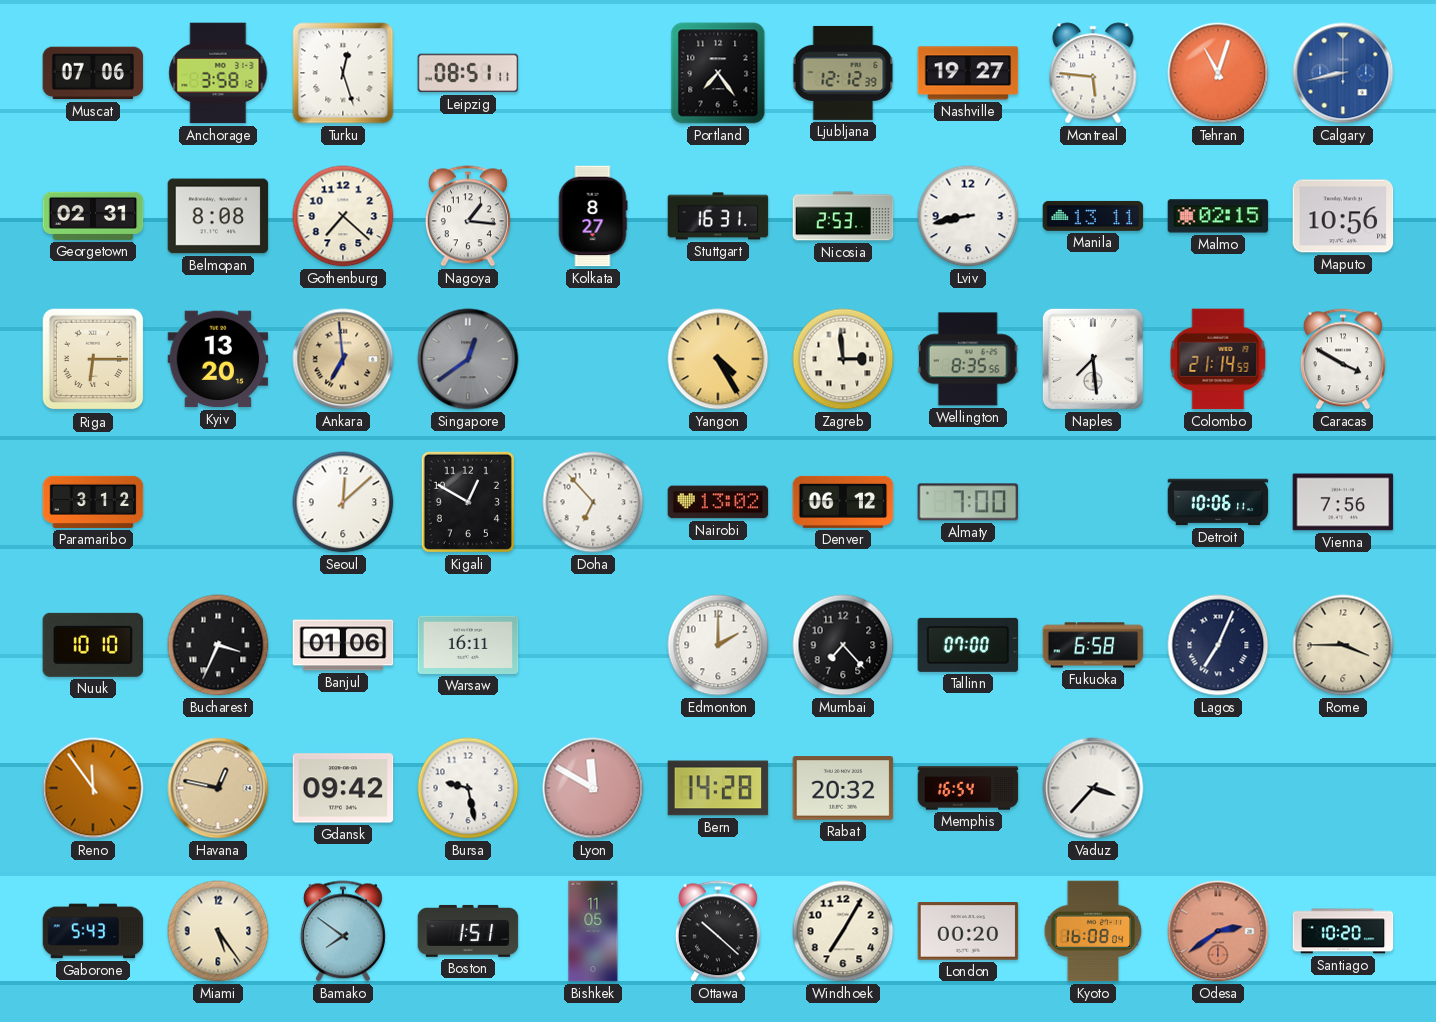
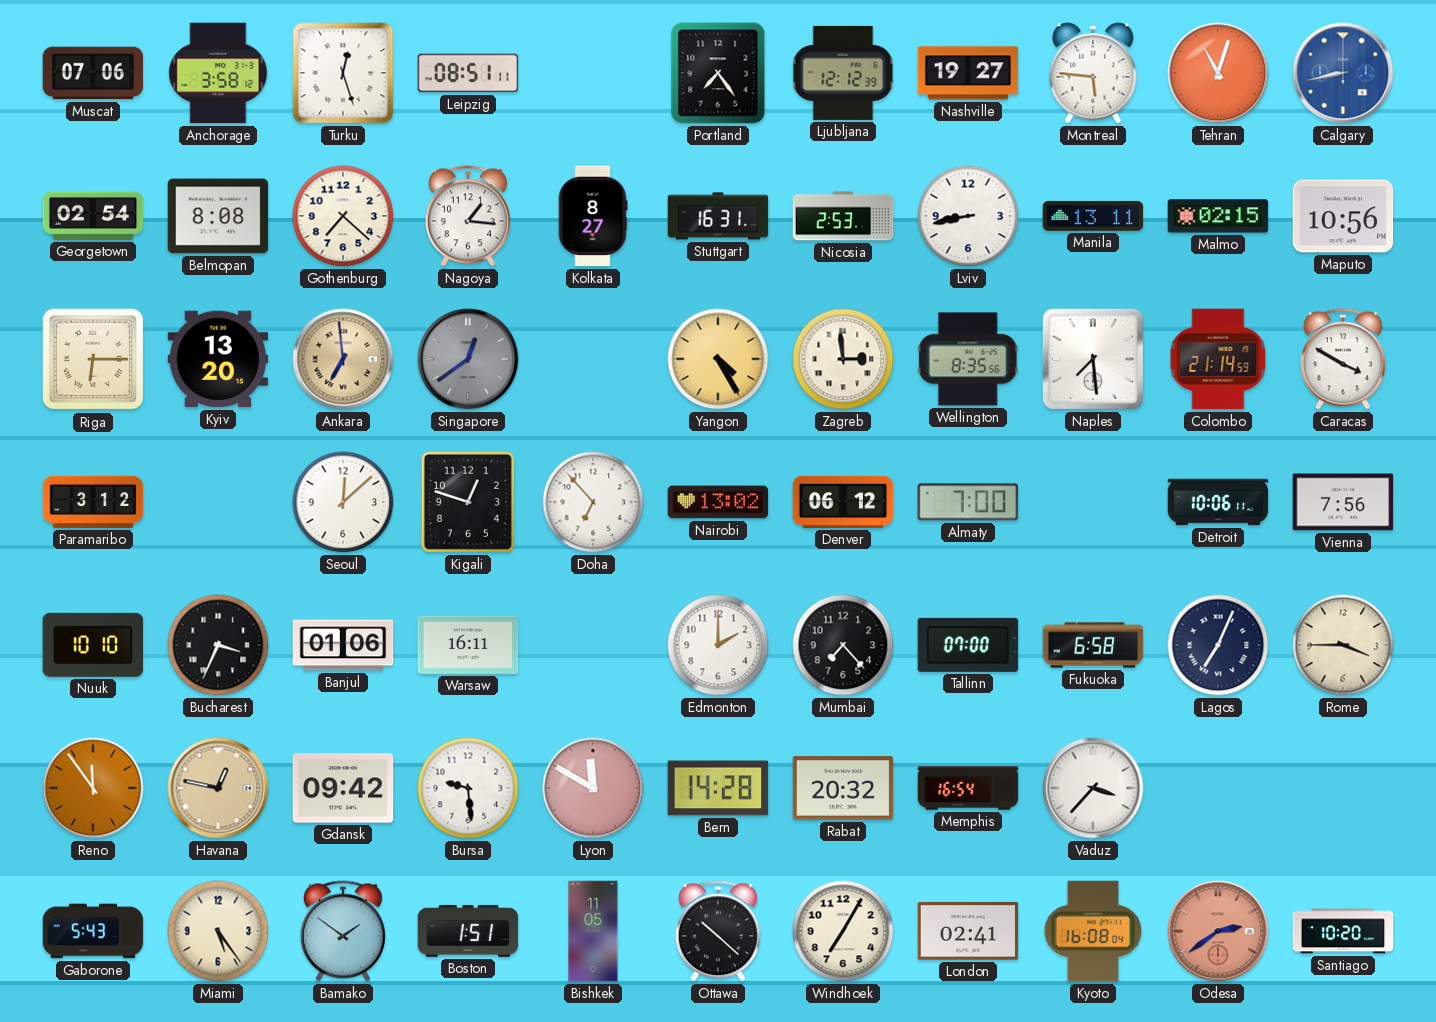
Georgetown: 02:31 -> 02:54
Kigali: 12:50 -> 12:48
Bursa: 9:28 -> 9:29
Bamako: 7:51 -> 1:51
London: 00:20 -> 02:41
